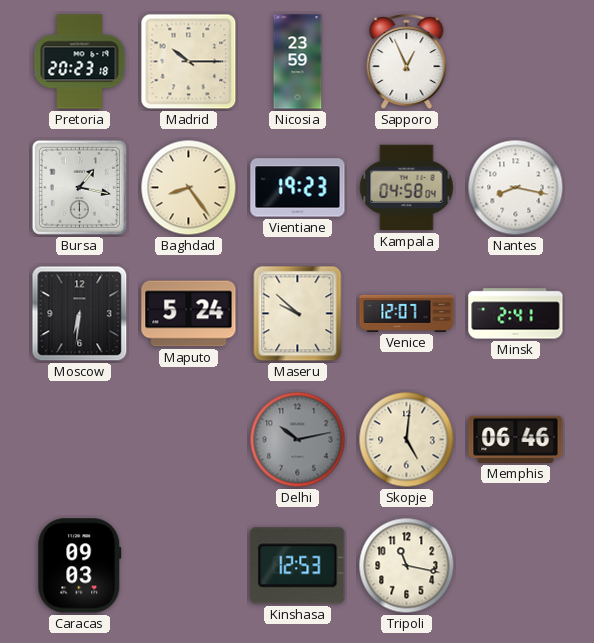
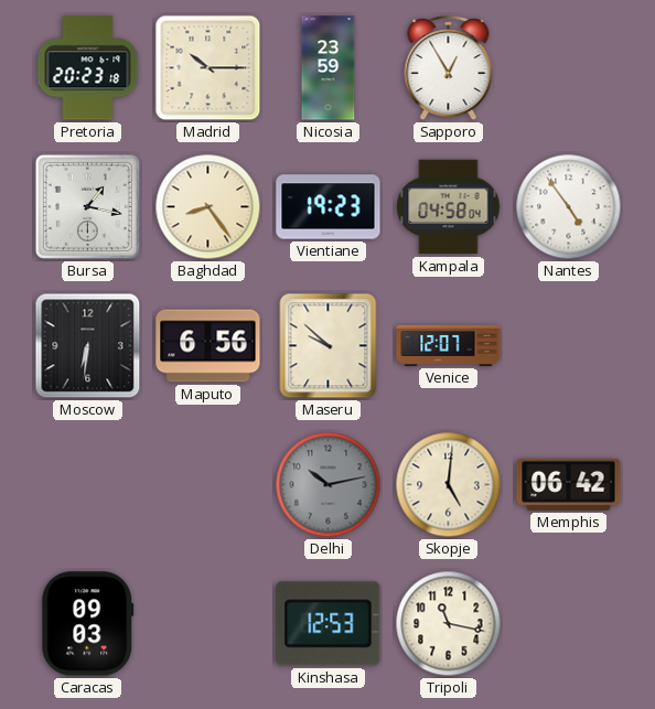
Sapporo: 12:56 -> 12:55
Nantes: 8:17 -> 4:54
Maputo: 5:24 -> 6:56
Minsk: 2:41 -> none
Memphis: 06:46 -> 06:42
